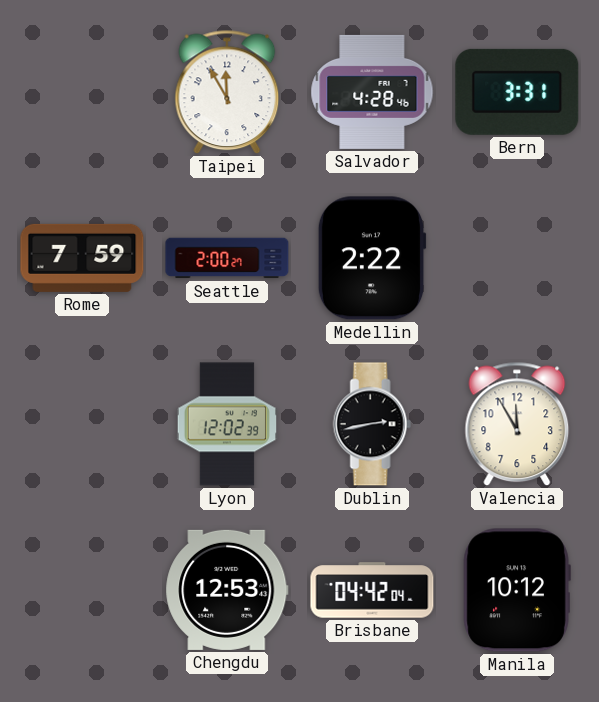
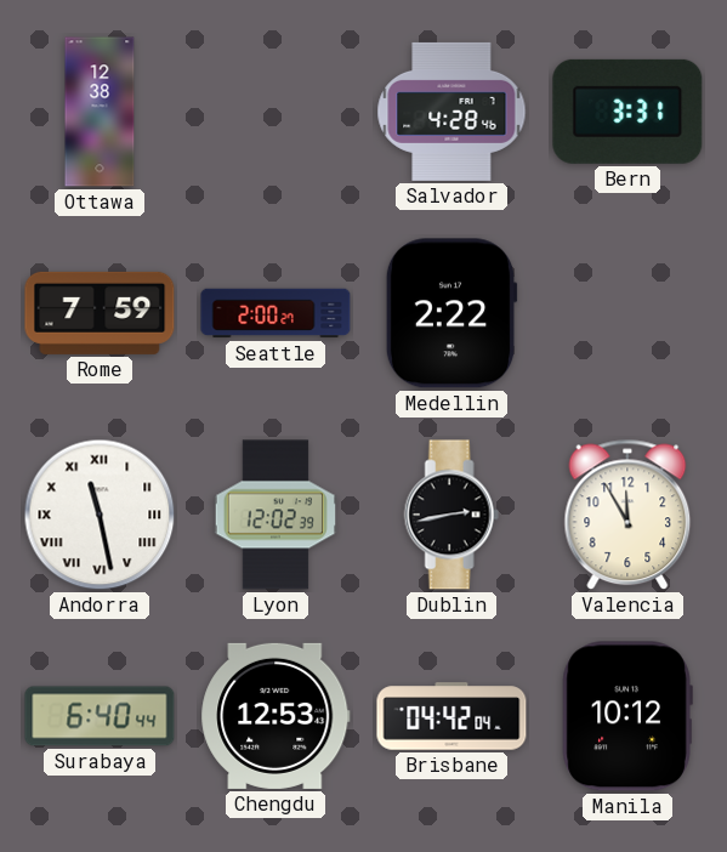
Ottawa: none -> 12:38
Taipei: 11:55 -> none
Andorra: none -> 11:28
Surabaya: none -> 6:40
